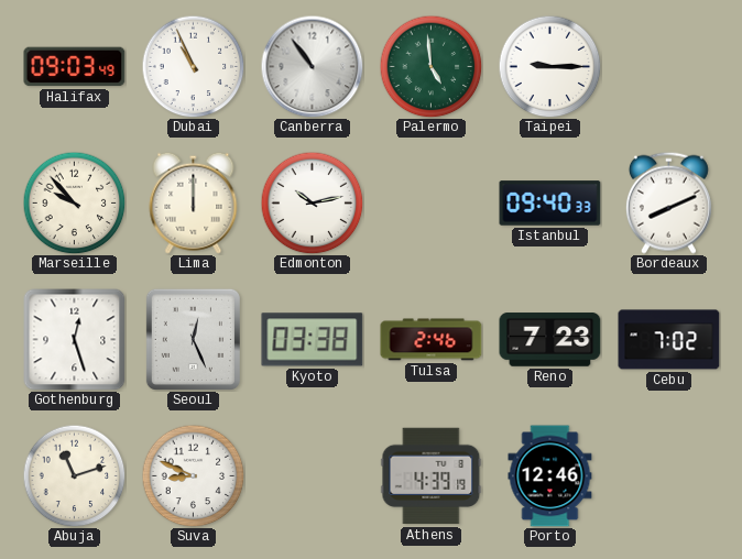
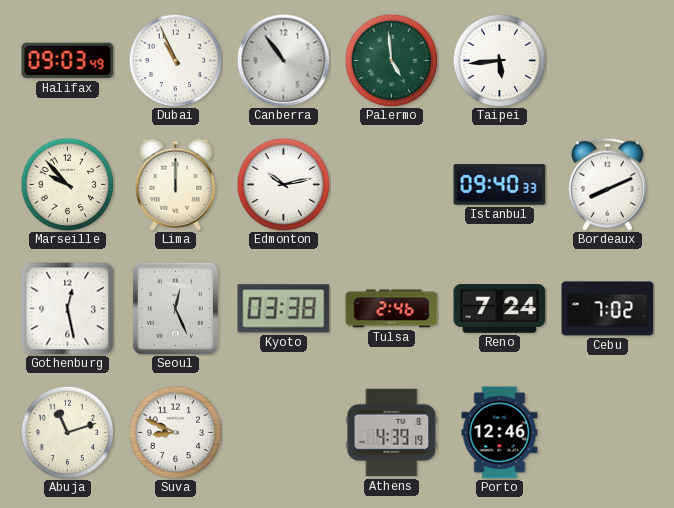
Taipei: 9:15 -> 5:44
Gothenburg: 12:27 -> 12:28
Reno: 7:23 -> 7:24
